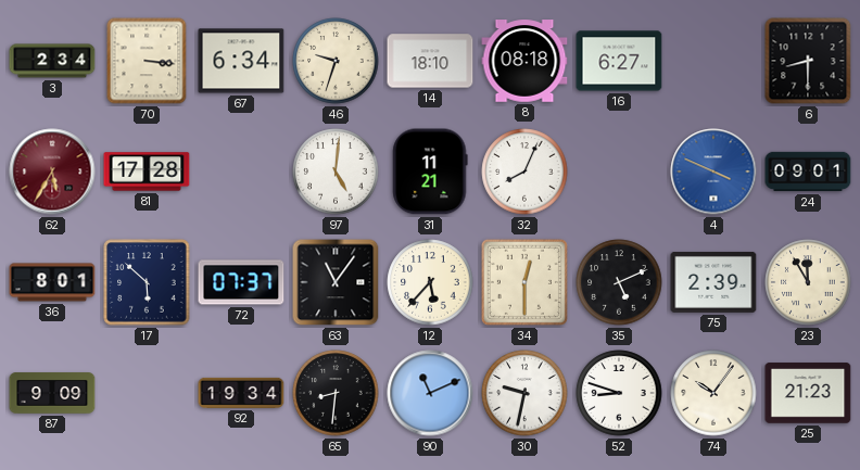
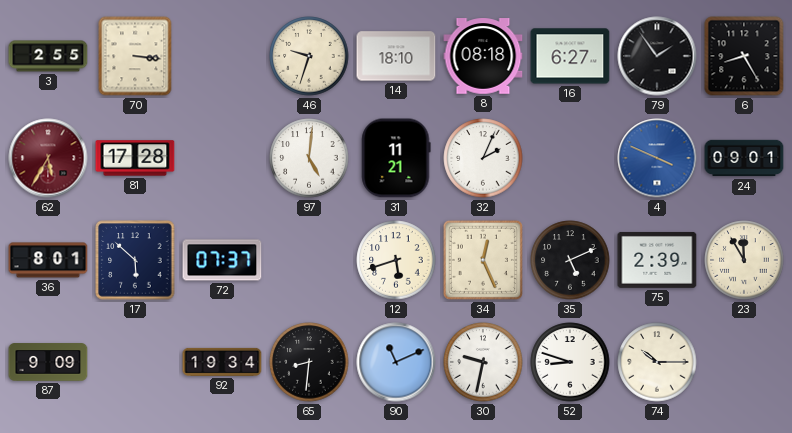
3: 2:34 -> 2:55
67: 6:34 -> none
79: none -> 1:54
6: 8:30 -> 8:25
32: 8:04 -> 2:04
63: 11:06 -> none
12: 5:37 -> 5:42
34: 12:30 -> 12:26
74: 10:06 -> 10:15
25: 21:23 -> none
